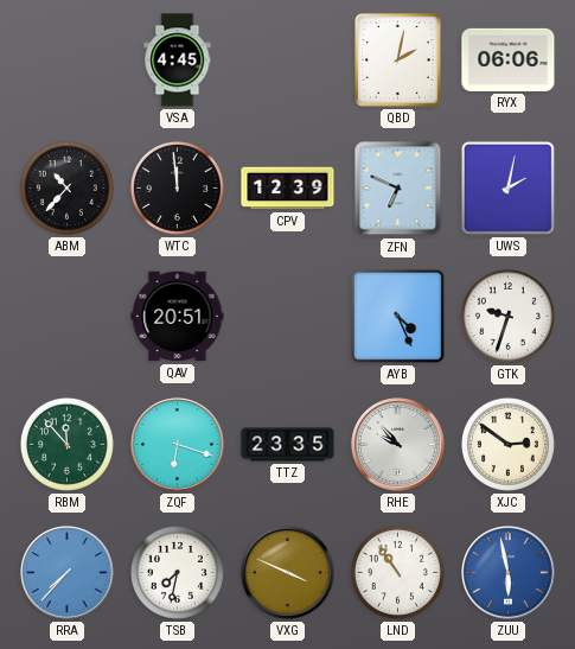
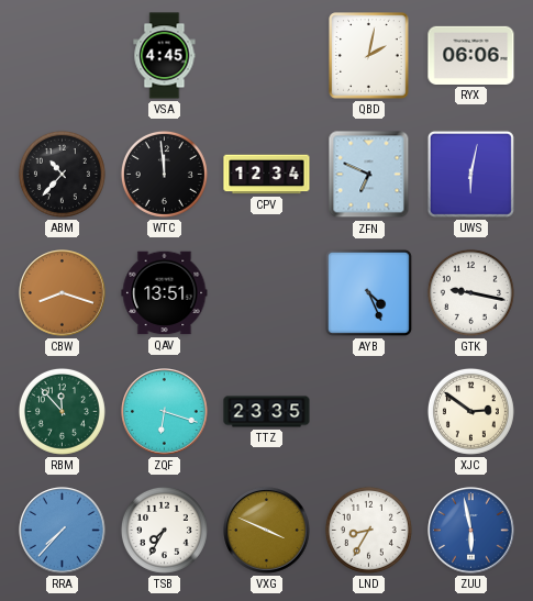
CPV: 12:39 -> 12:34
UWS: 2:02 -> 6:02
CBW: none -> 8:18
QAV: 20:51 -> 13:51
GTK: 9:33 -> 9:17
RHE: 9:53 -> none
TSB: 7:32 -> 7:35
LND: 10:54 -> 8:35
